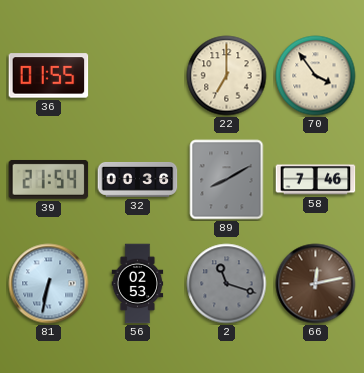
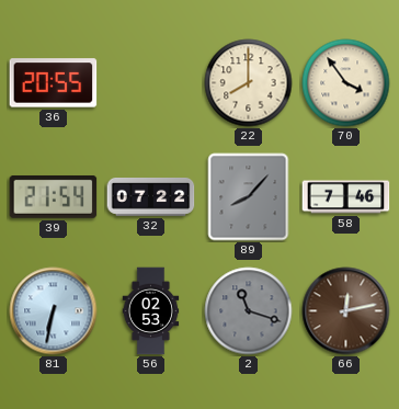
36: 01:55 -> 20:55
22: 7:00 -> 8:00
32: 00:36 -> 07:22
89: 8:10 -> 8:07
